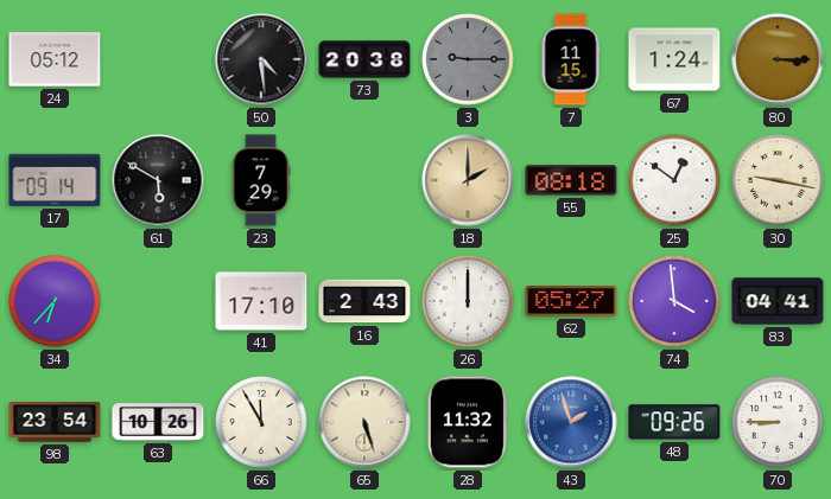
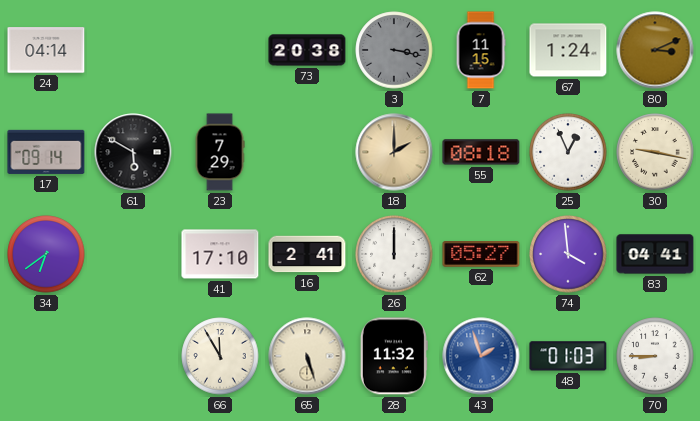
24: 05:12 -> 04:14
50: 4:29 -> none
3: 9:15 -> 3:17
80: 3:15 -> 3:11
25: 12:51 -> 12:56
34: 6:37 -> 6:39
16: 2:43 -> 2:41
98: 23:54 -> none
63: 10:26 -> none
48: 09:26 -> 01:03
